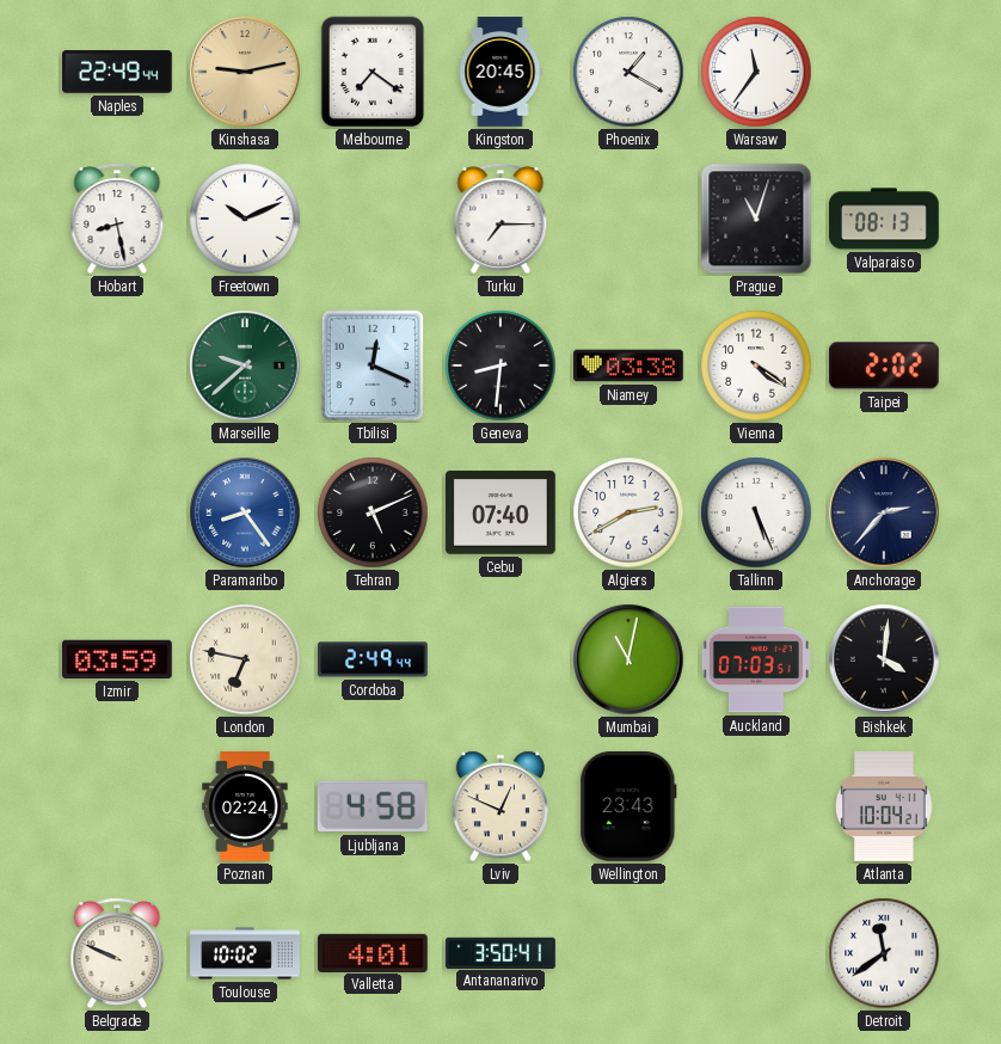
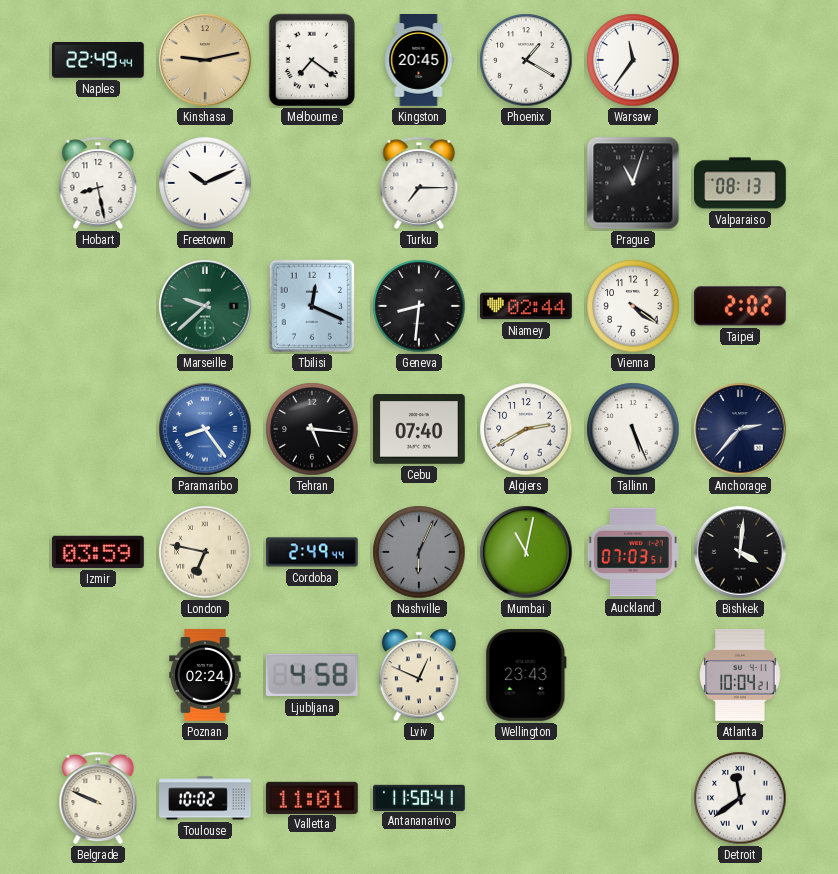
Niamey: 03:38 -> 02:44
Tehran: 5:11 -> 5:16
Nashville: none -> 6:04
Valletta: 4:01 -> 11:01
Antananarivo: 3:50 -> 11:50
